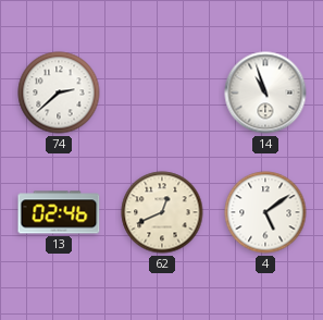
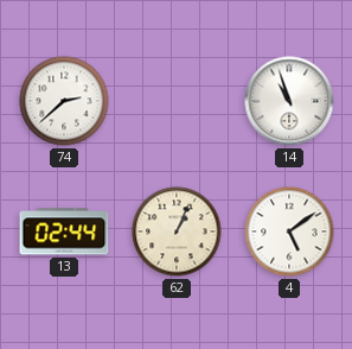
13: 02:46 -> 02:44
62: 12:41 -> 1:04
